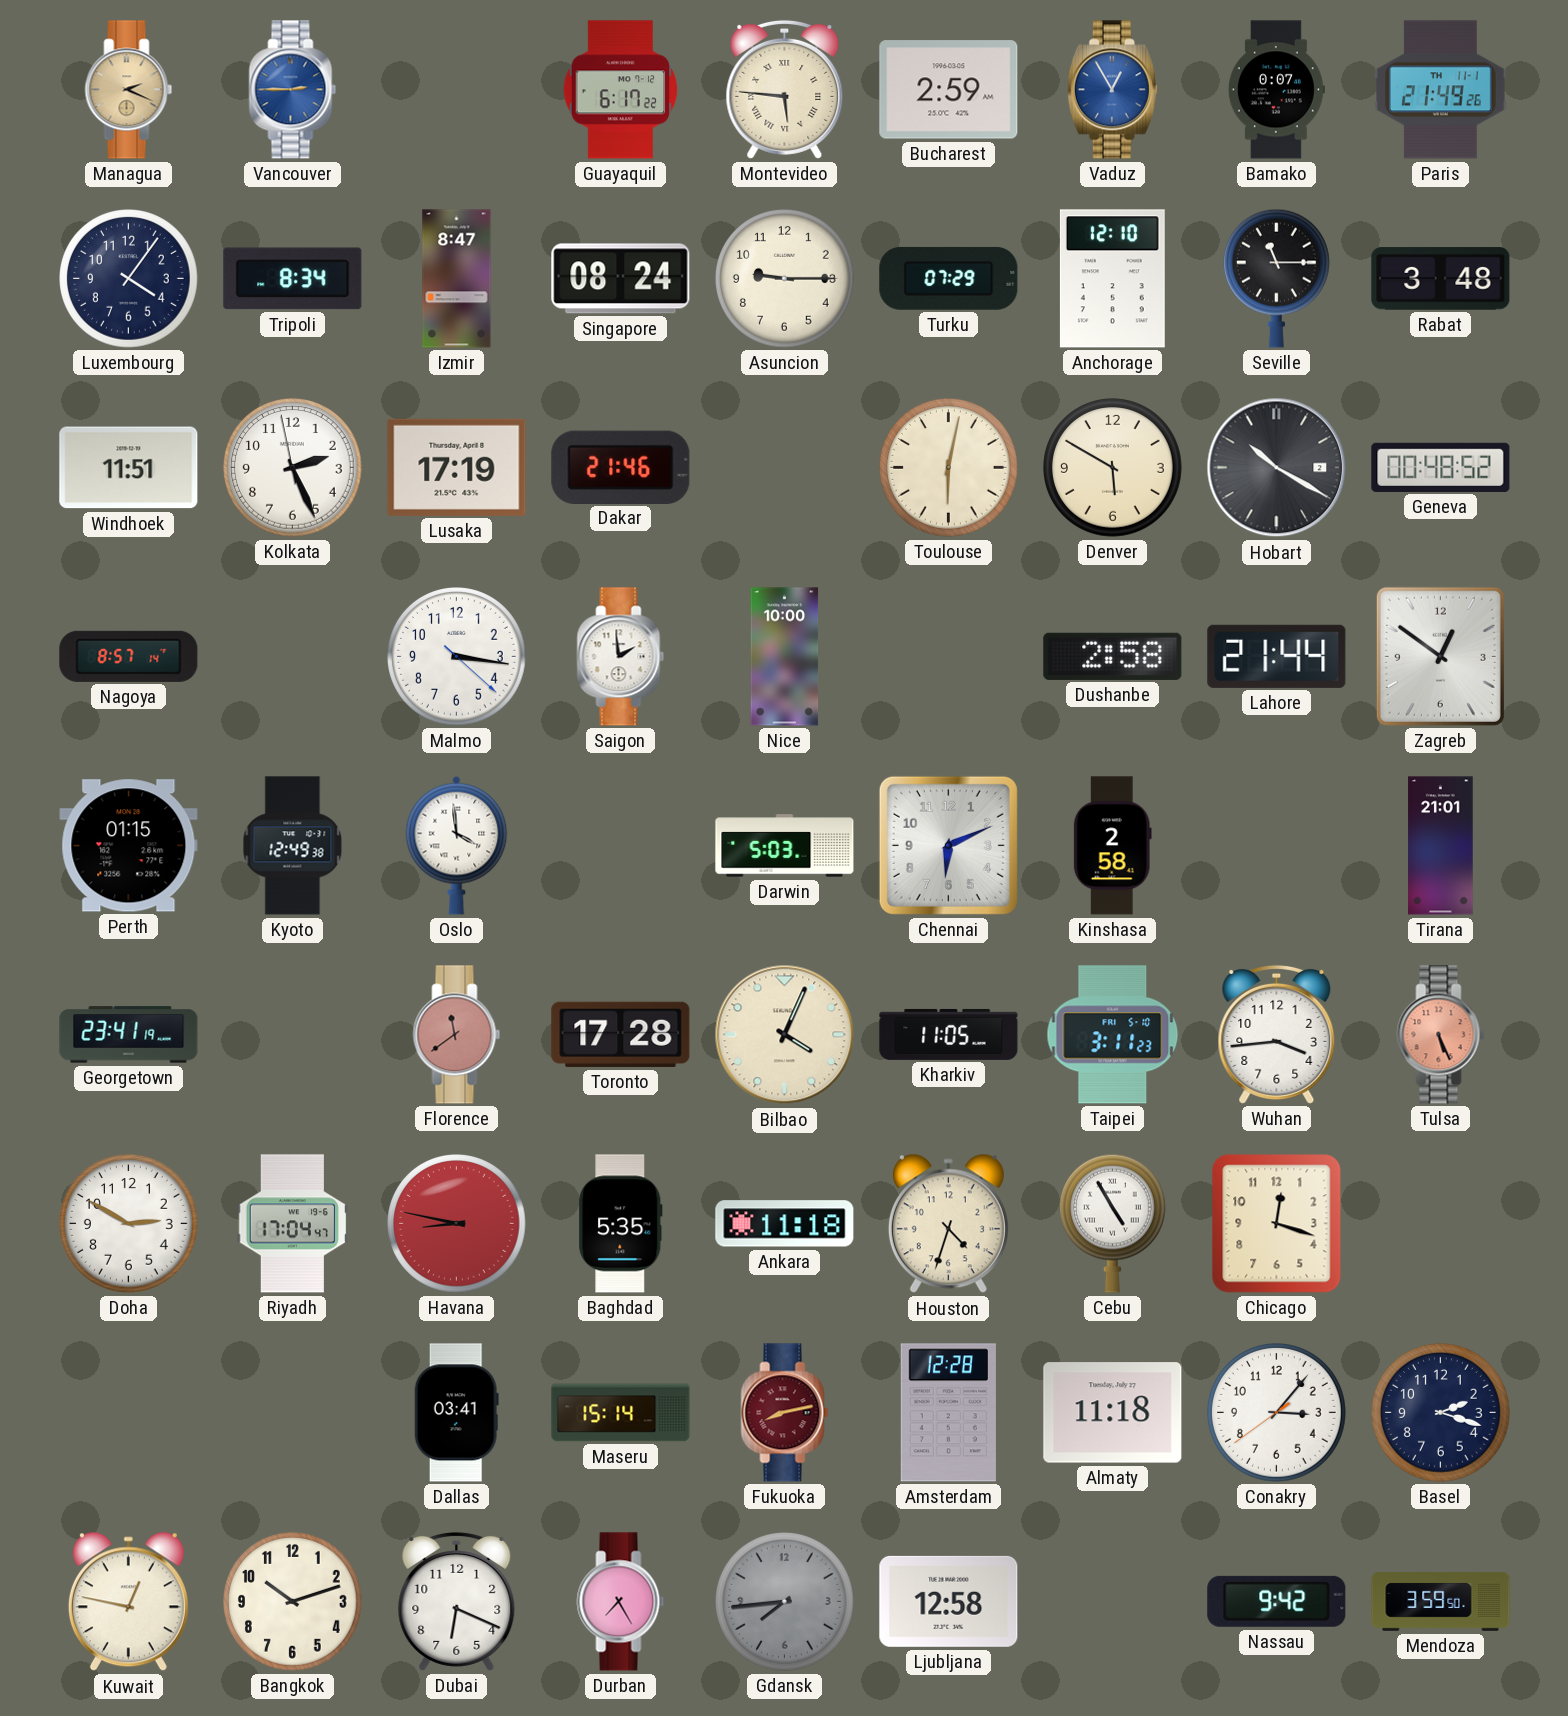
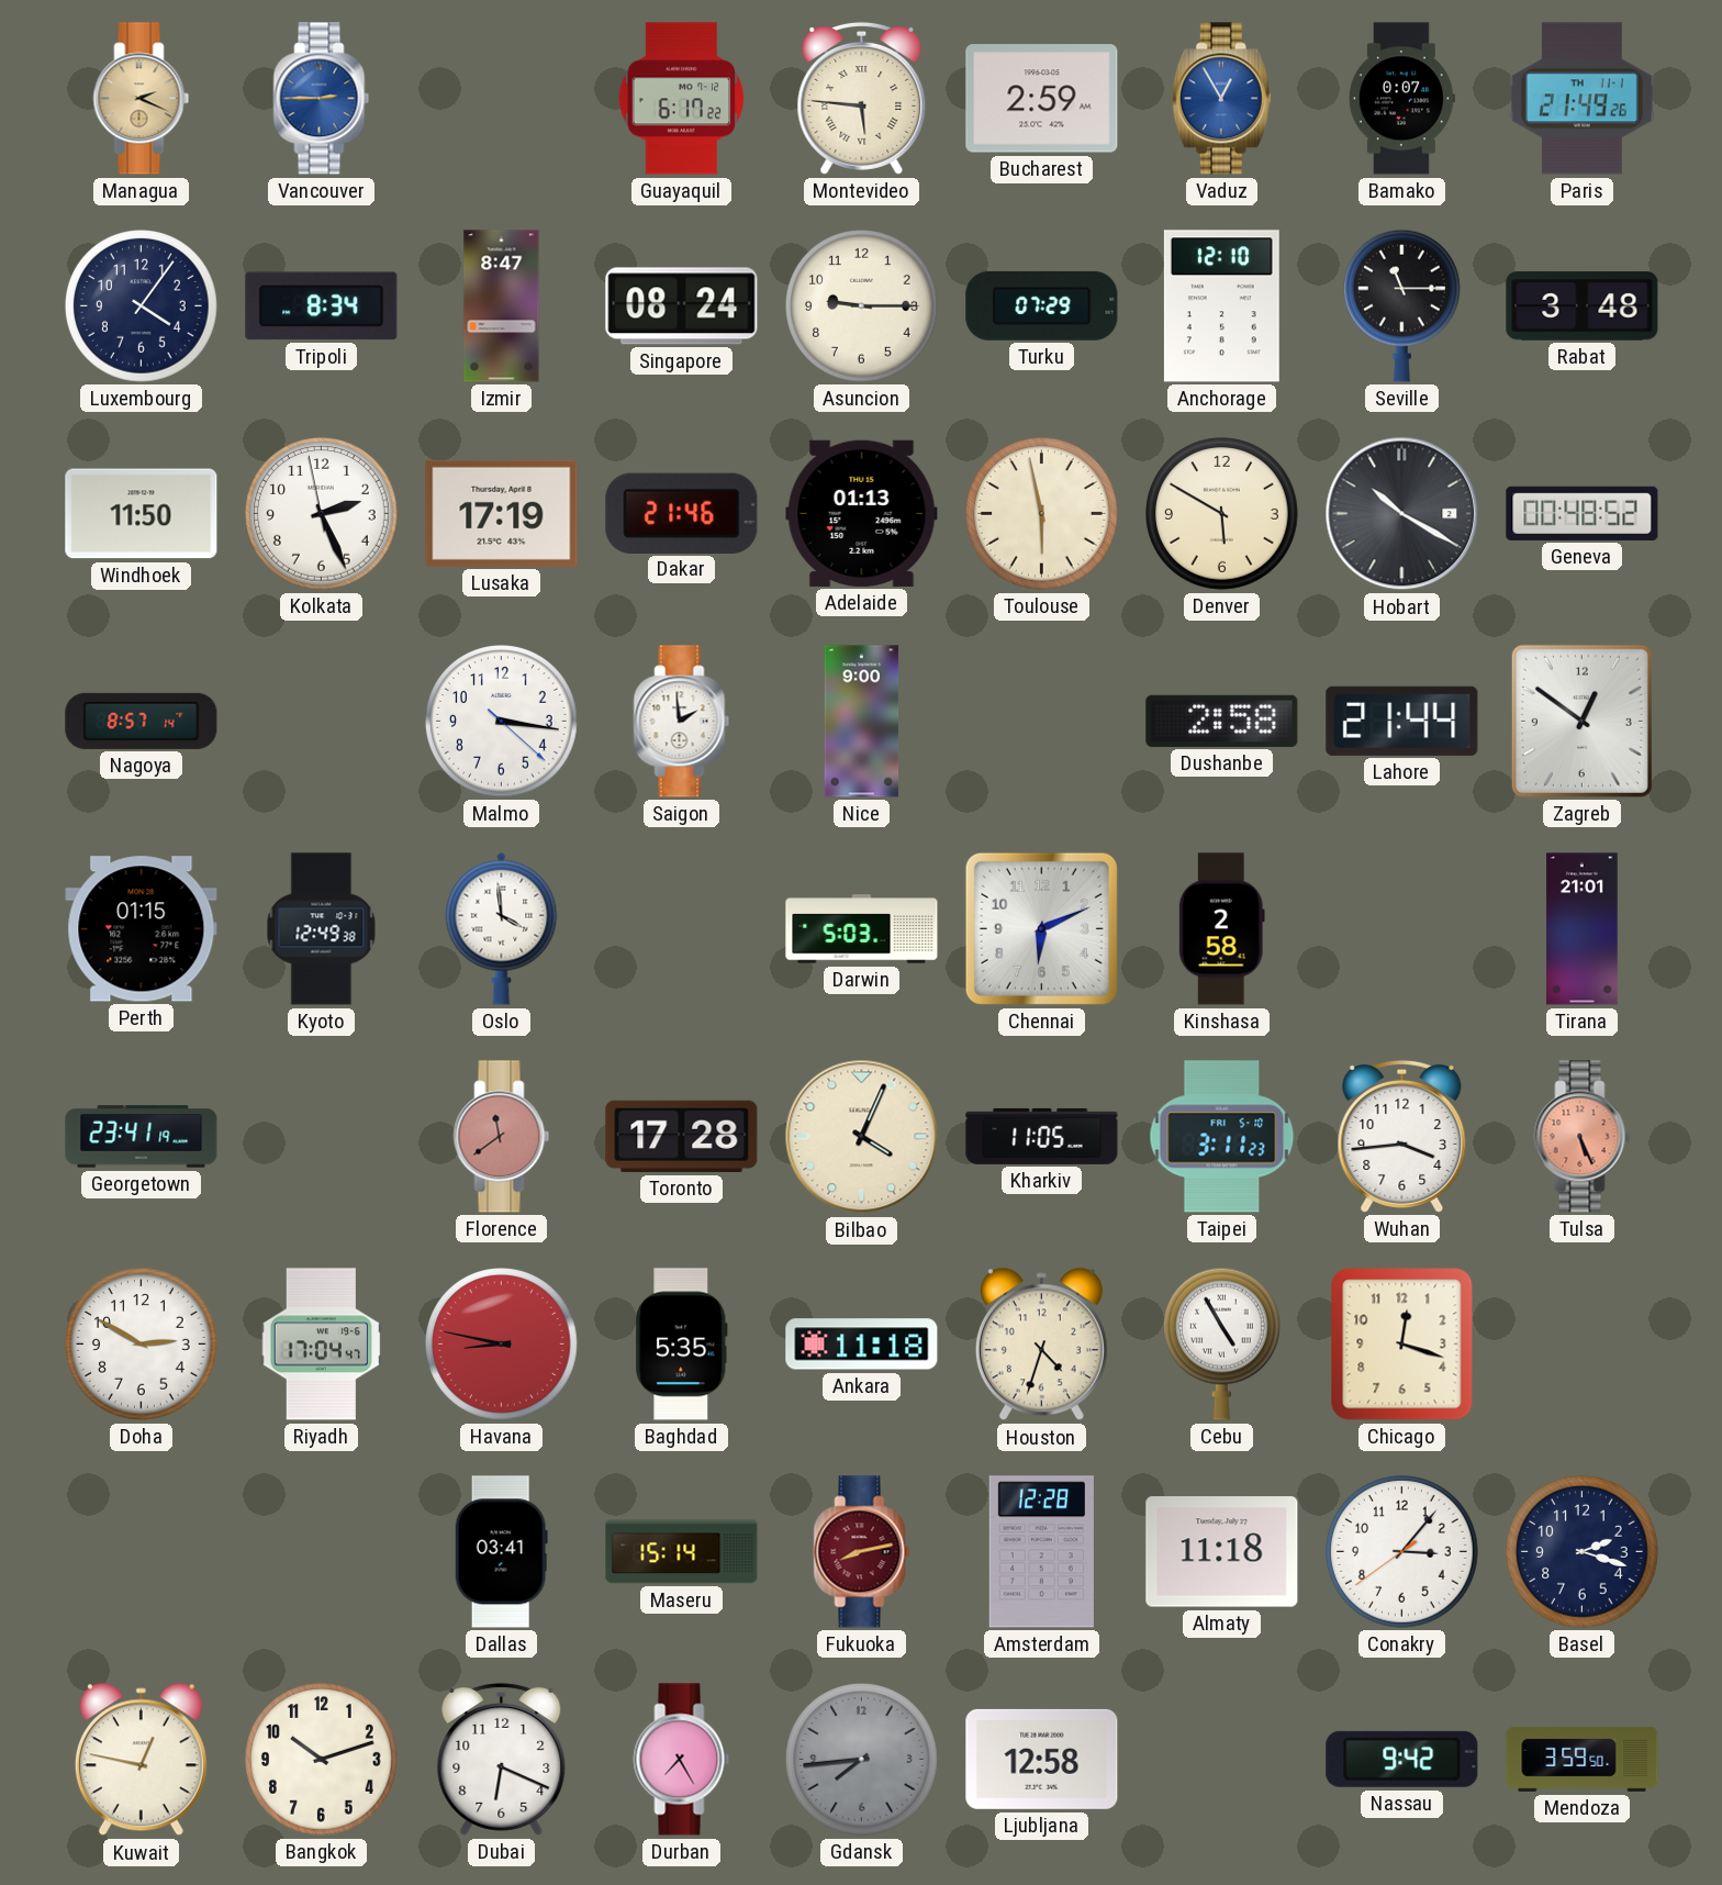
Windhoek: 11:51 -> 11:50
Adelaide: none -> 01:13
Toulouse: 6:02 -> 5:58
Nice: 10:00 -> 9:00
